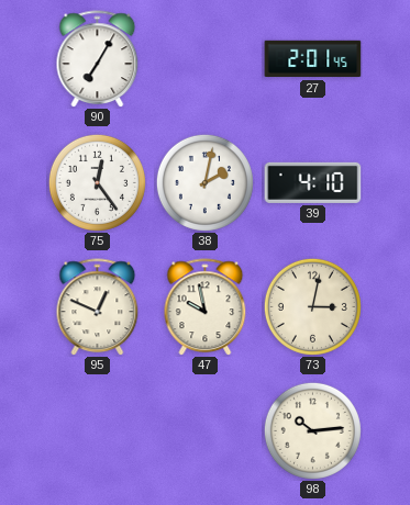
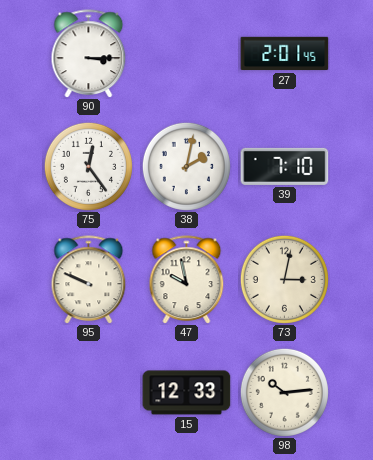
90: 7:05 -> 3:15
39: 4:10 -> 7:10
95: 12:49 -> 9:49
15: none -> 12:33
